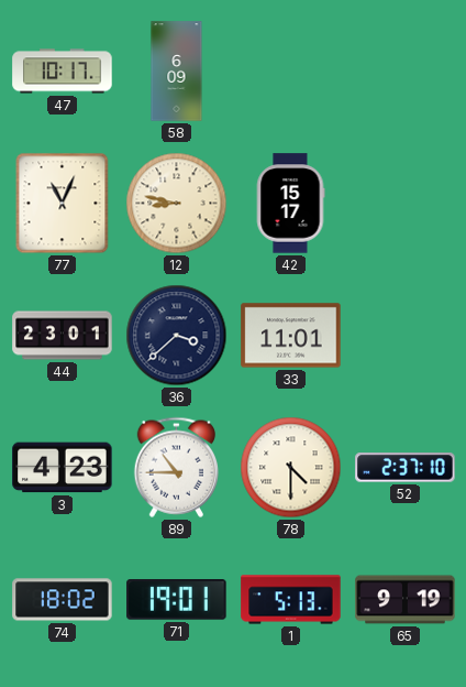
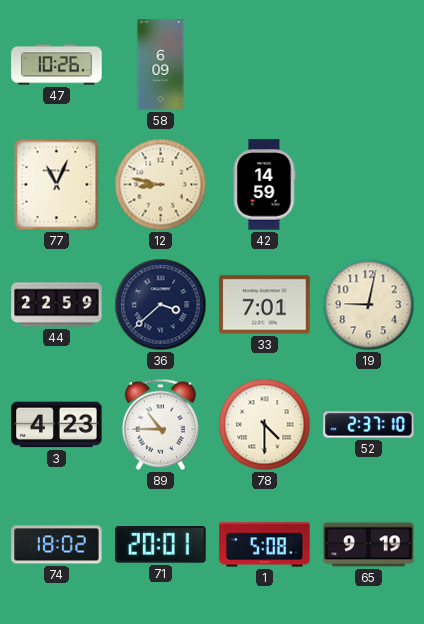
47: 10:17 -> 10:26
42: 15:17 -> 14:59
44: 23:01 -> 22:59
33: 11:01 -> 7:01
19: none -> 9:02
71: 19:01 -> 20:01
1: 5:13 -> 5:08
